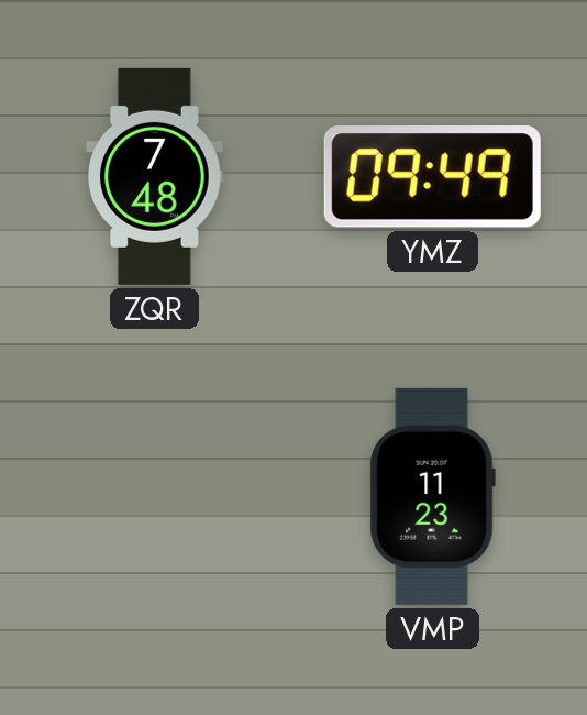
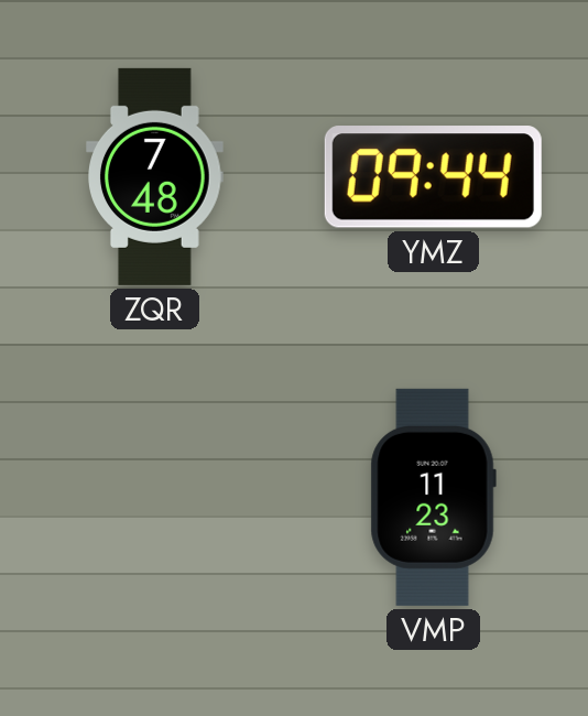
YMZ: 09:49 -> 09:44
